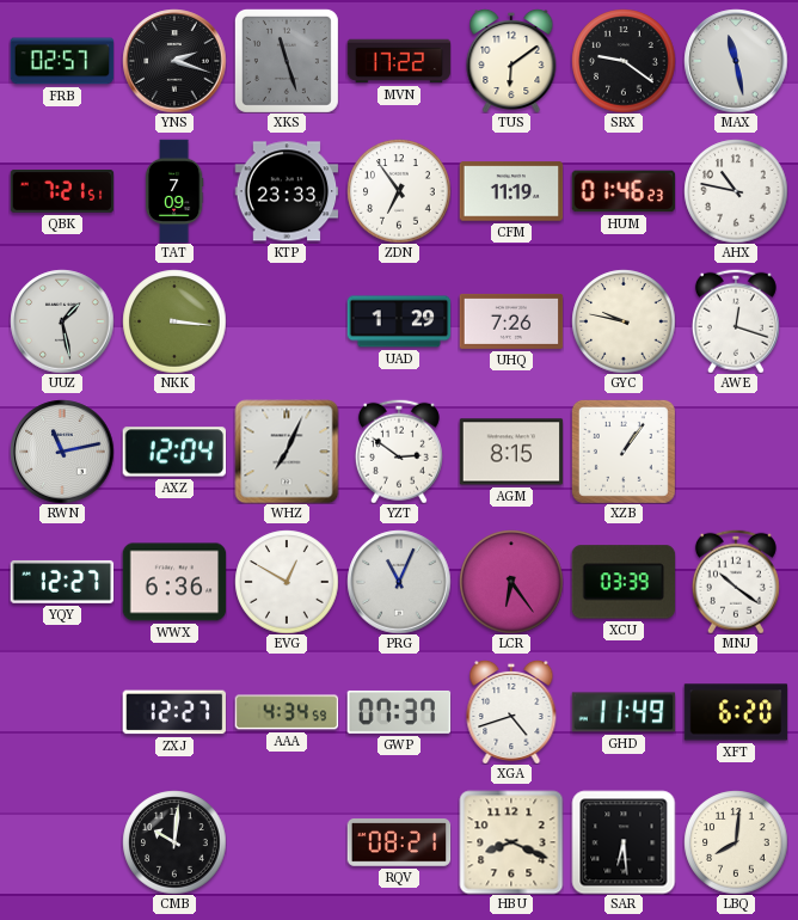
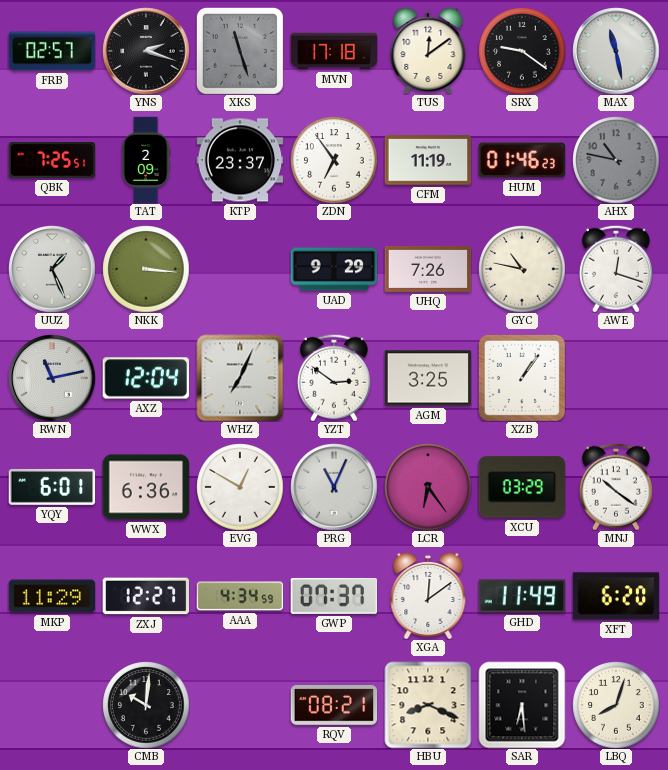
MVN: 17:22 -> 17:18
TUS: 6:09 -> 12:09
QBK: 7:21 -> 7:25
TAT: 7:09 -> 2:09
KTP: 23:33 -> 23:37
AHX dial: white -> grey
UUZ: 1:28 -> 1:26
UAD: 1:29 -> 9:29
GYC: 9:47 -> 10:47
AGM: 8:15 -> 3:25
YQY: 12:27 -> 6:01
XCU: 03:39 -> 03:29
MKP: none -> 11:29
XGA: 4:42 -> 12:09
LBQ: 8:01 -> 8:03
